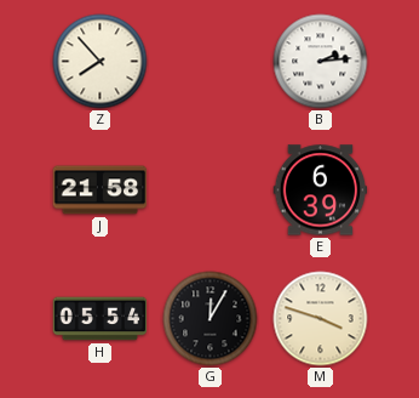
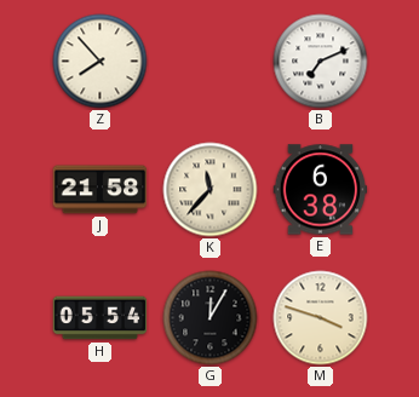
B: 2:14 -> 7:11
K: none -> 11:37
E: 6:39 -> 6:38
